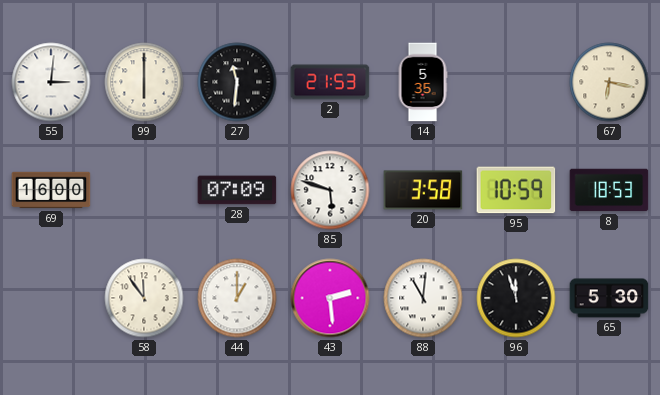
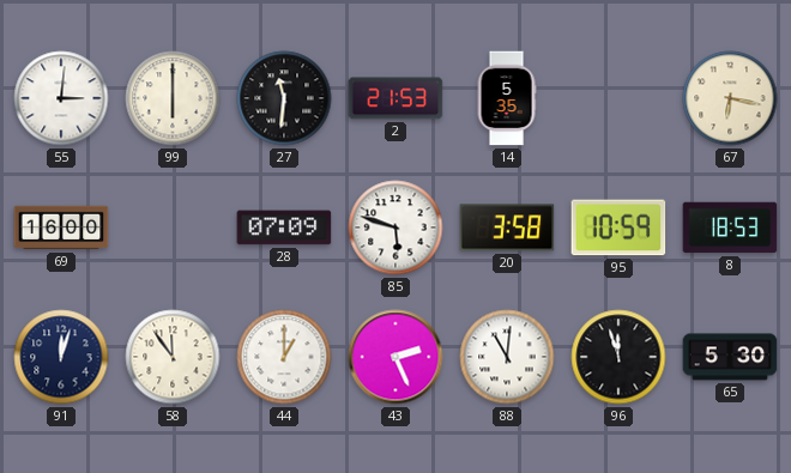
91: none -> 12:03
43: 2:29 -> 2:26
